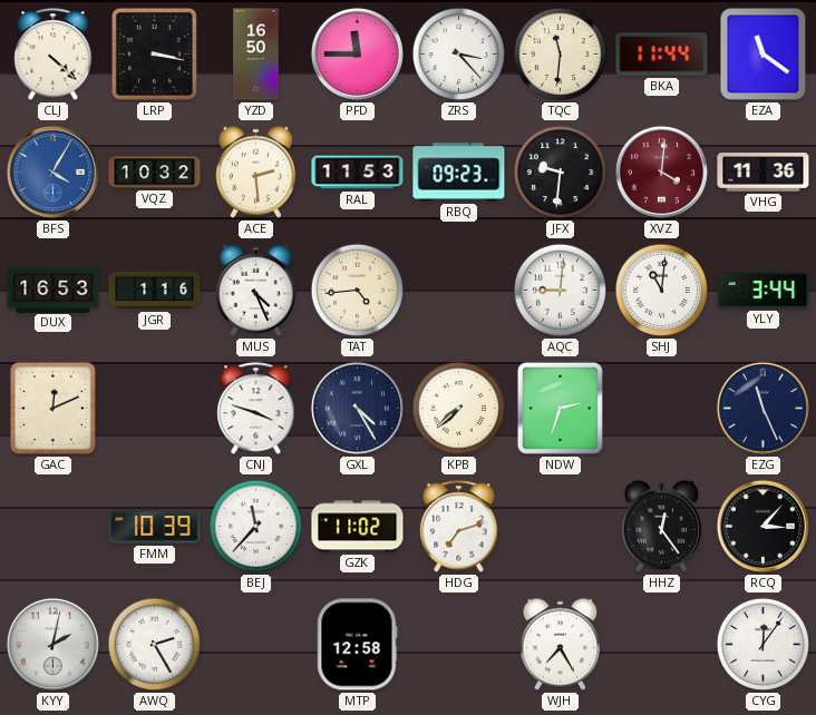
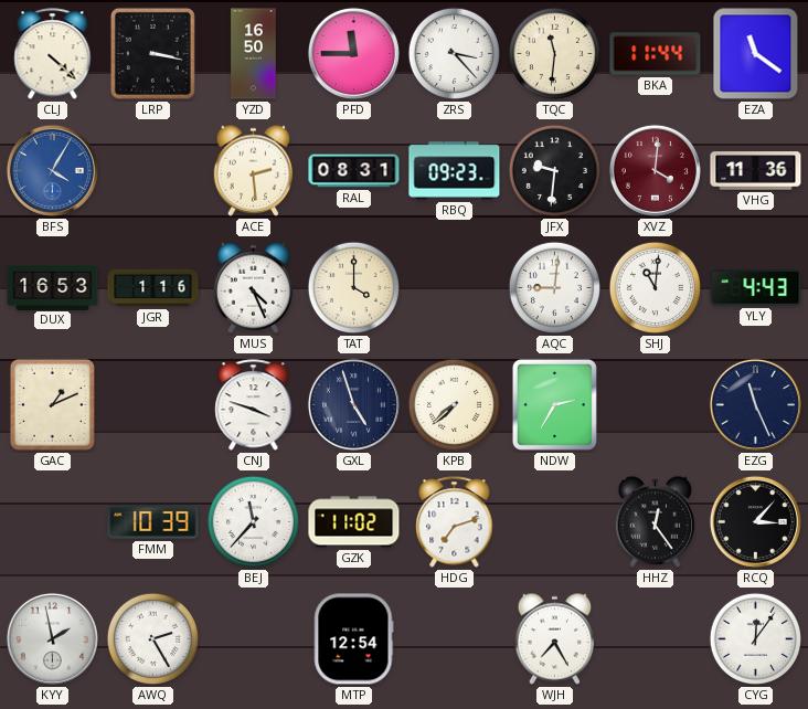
VQZ: 10:32 -> none
RAL: 11:53 -> 08:31
TAT: 4:44 -> 4:00
YLY: 3:44 -> 4:43
GAC: 12:11 -> 1:11
GXL: 4:25 -> 4:57
NDW: 2:33 -> 2:35
KYY: 2:02 -> 1:58
MTP: 12:58 -> 12:54
